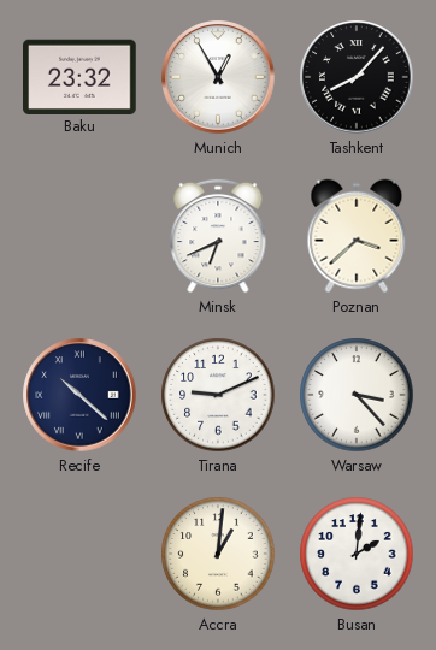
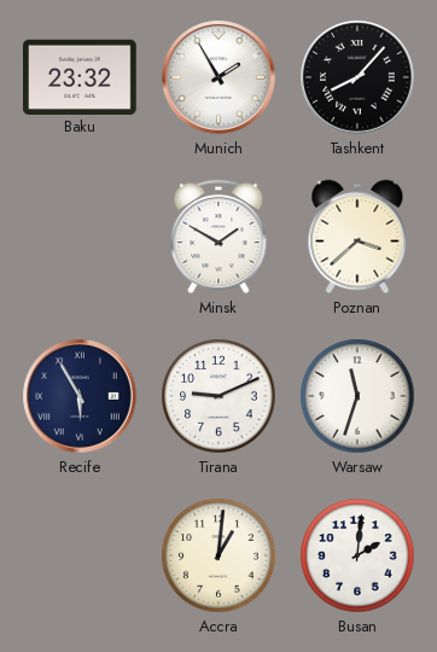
Munich: 12:55 -> 1:55
Minsk: 6:41 -> 1:50
Recife: 10:22 -> 5:55
Warsaw: 3:23 -> 11:33
